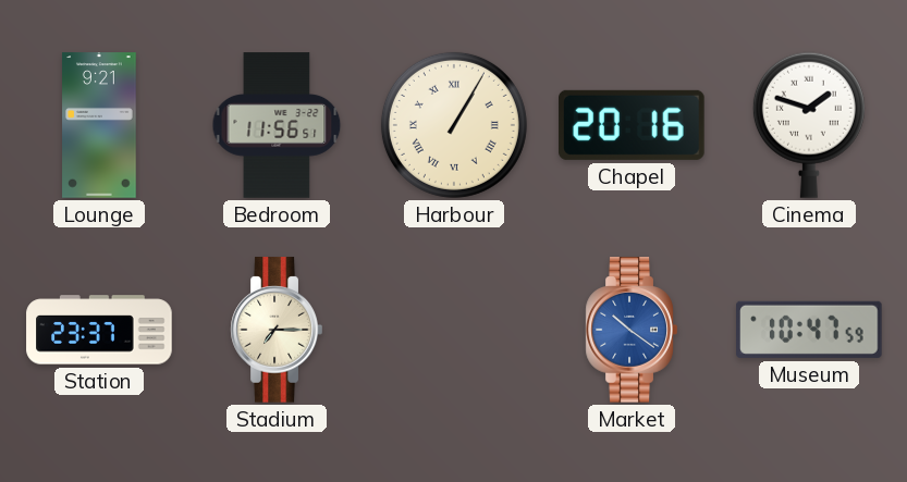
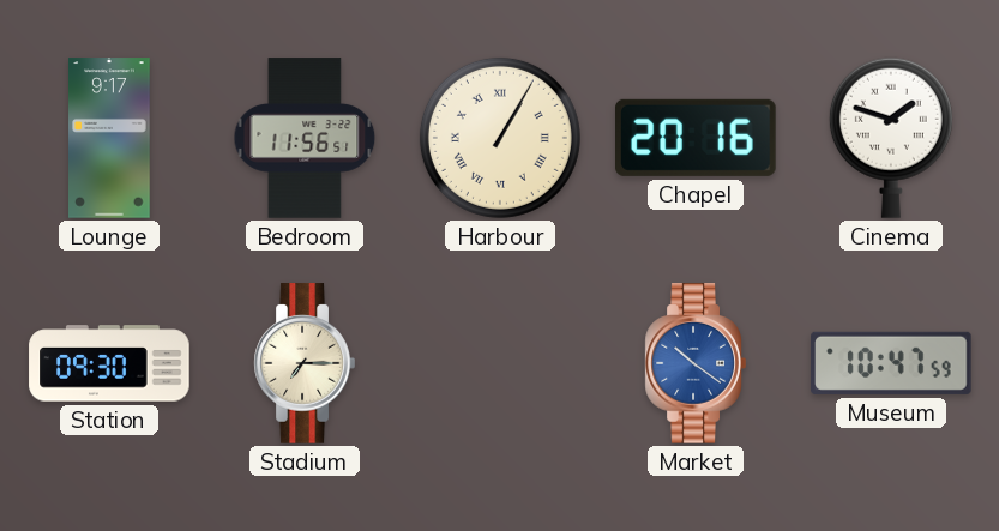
Lounge: 9:21 -> 9:17
Station: 23:37 -> 09:30
